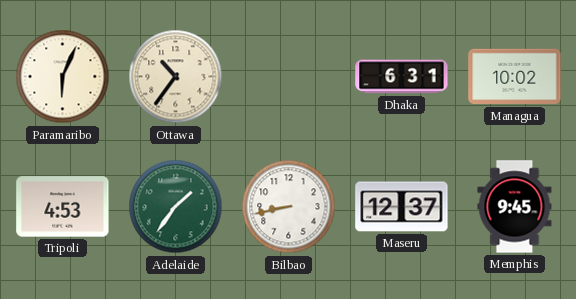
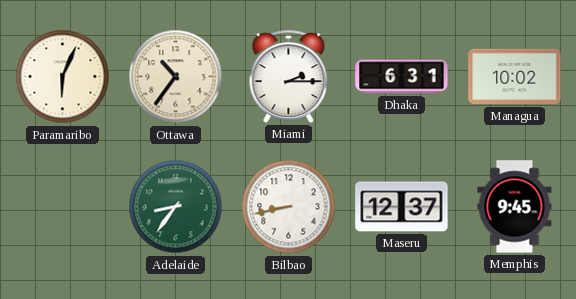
Miami: none -> 2:15
Tripoli: 4:53 -> none
Adelaide: 1:36 -> 8:36
